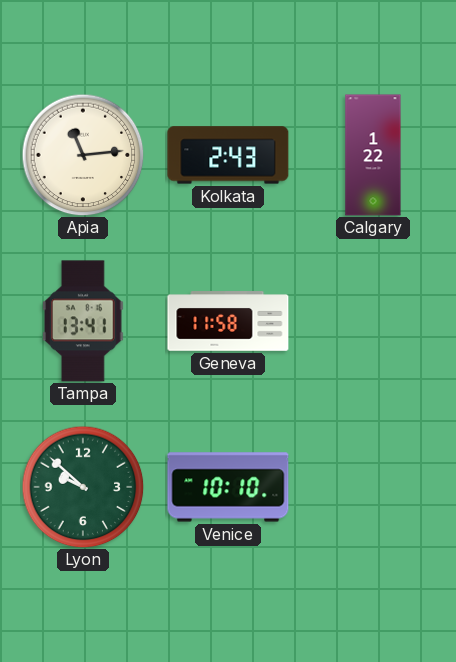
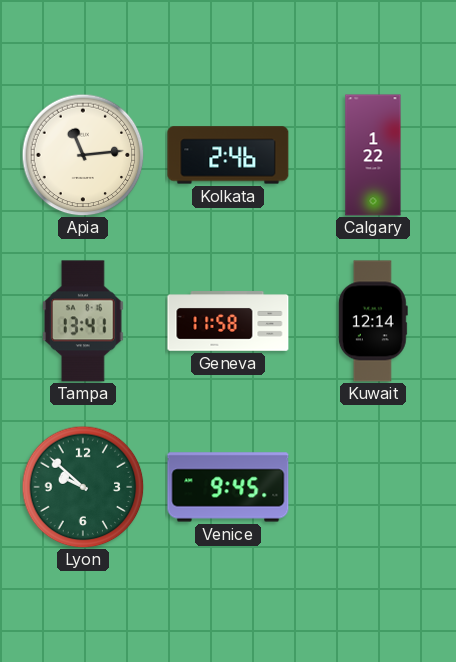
Kolkata: 2:43 -> 2:46
Kuwait: none -> 12:14
Venice: 10:10 -> 9:45
